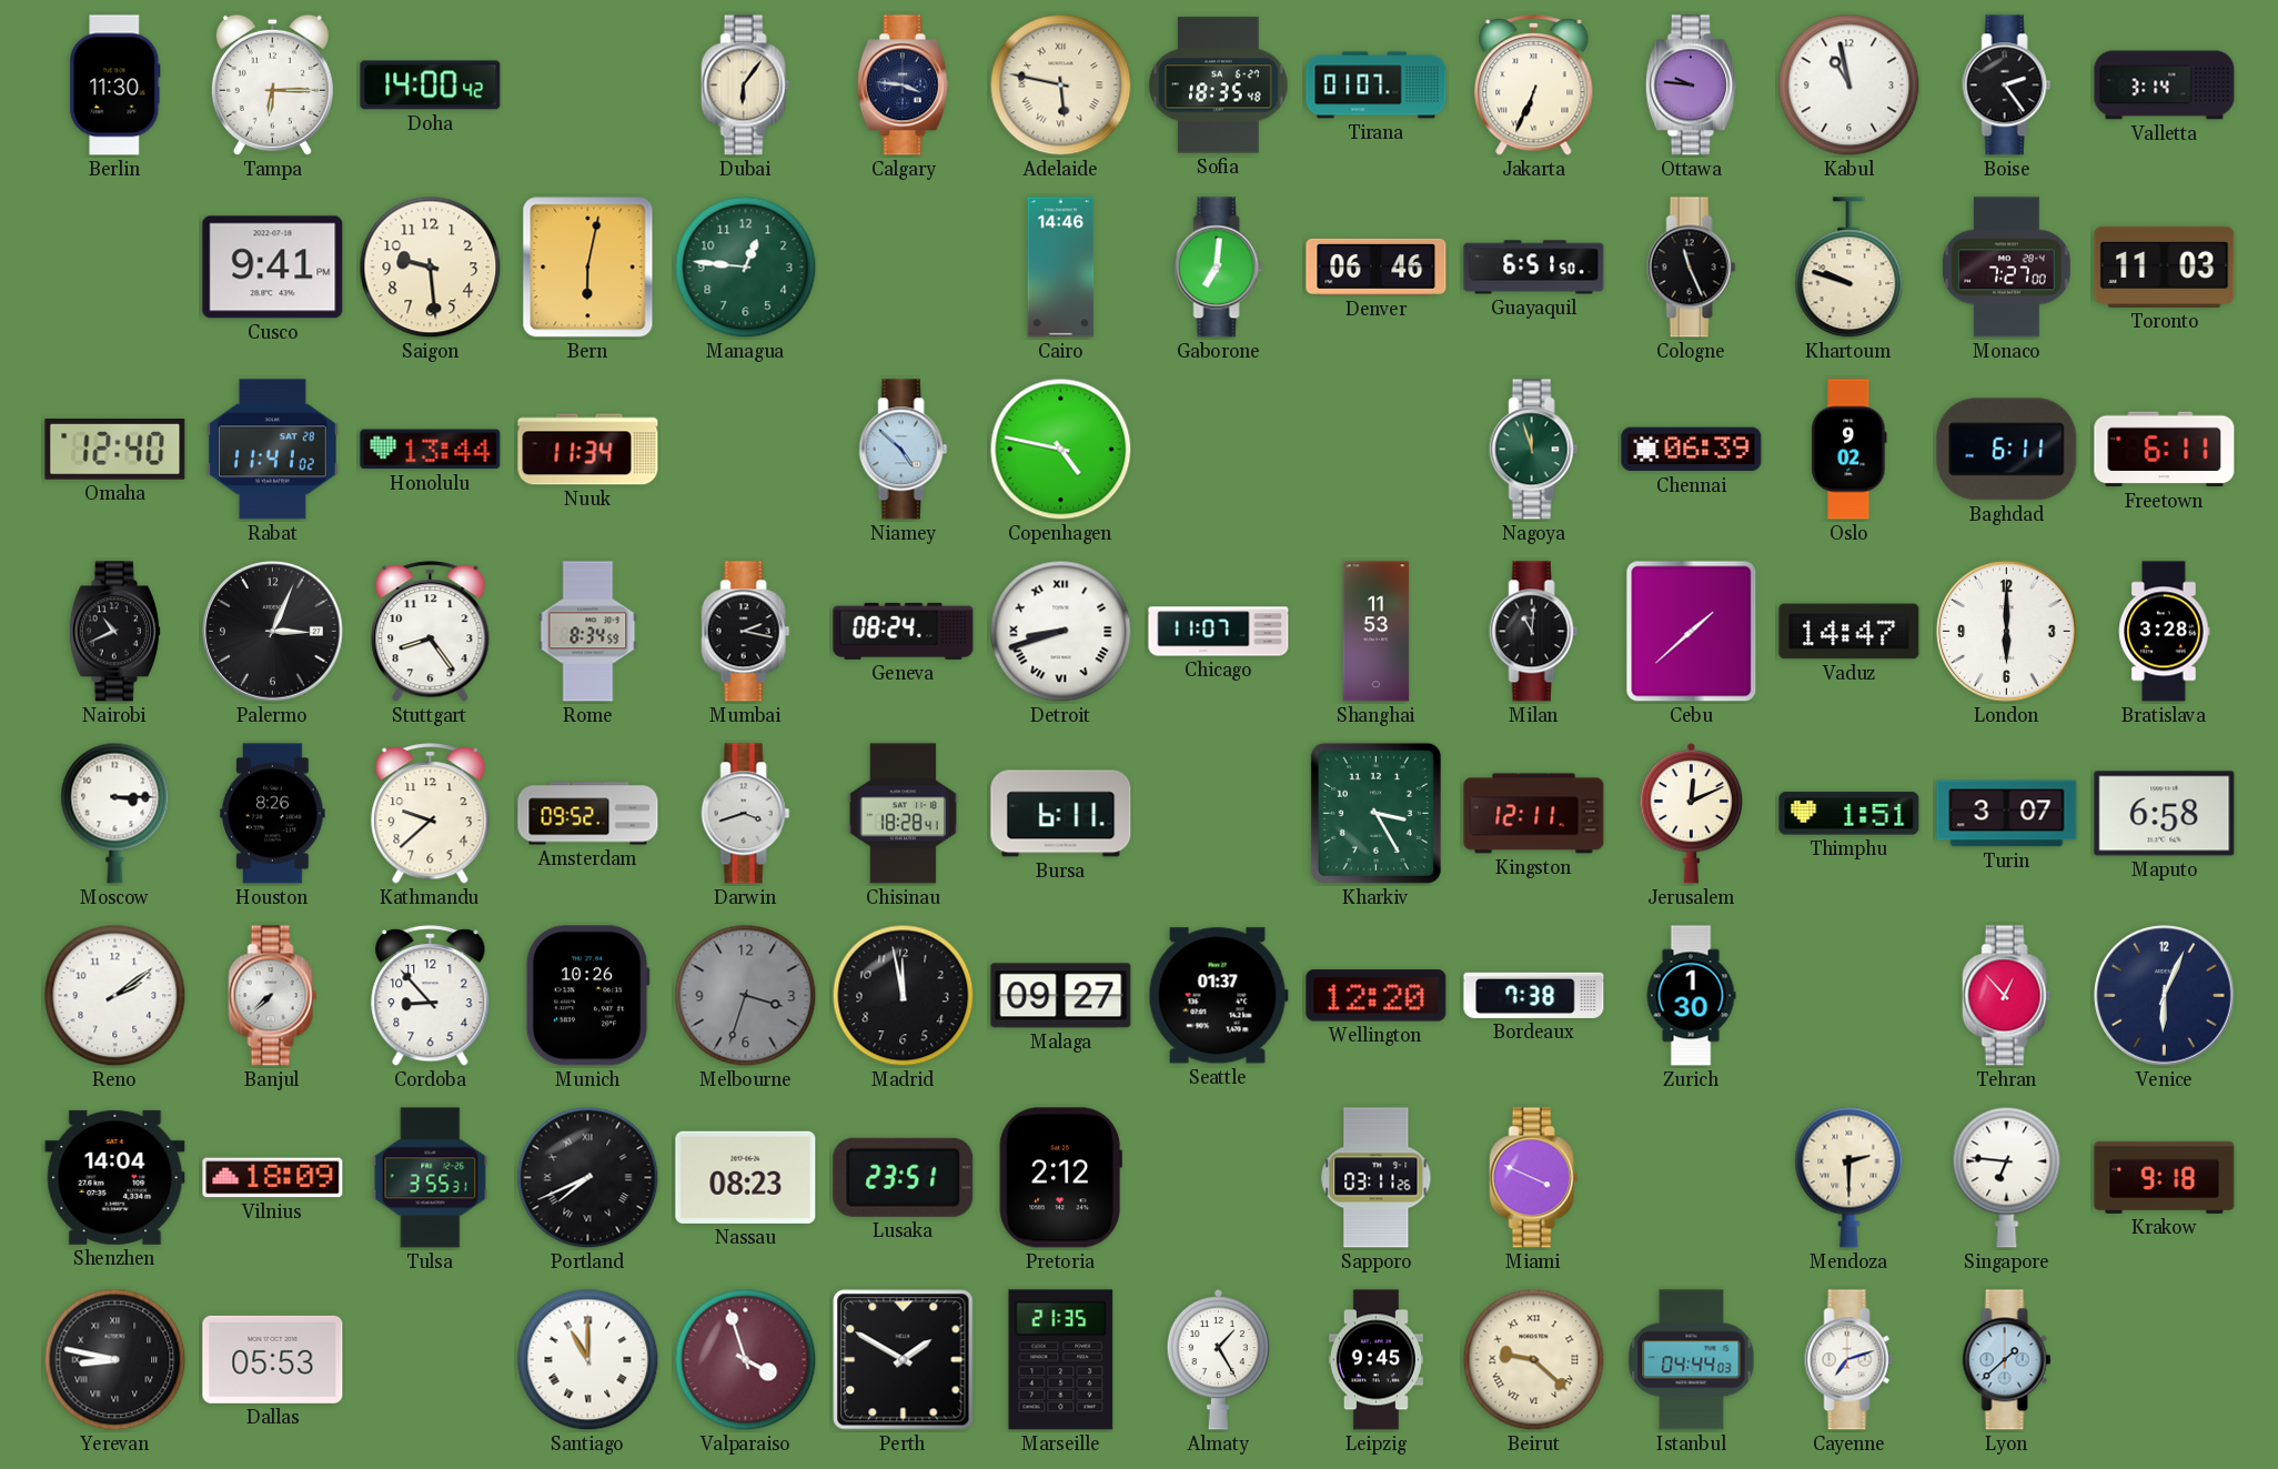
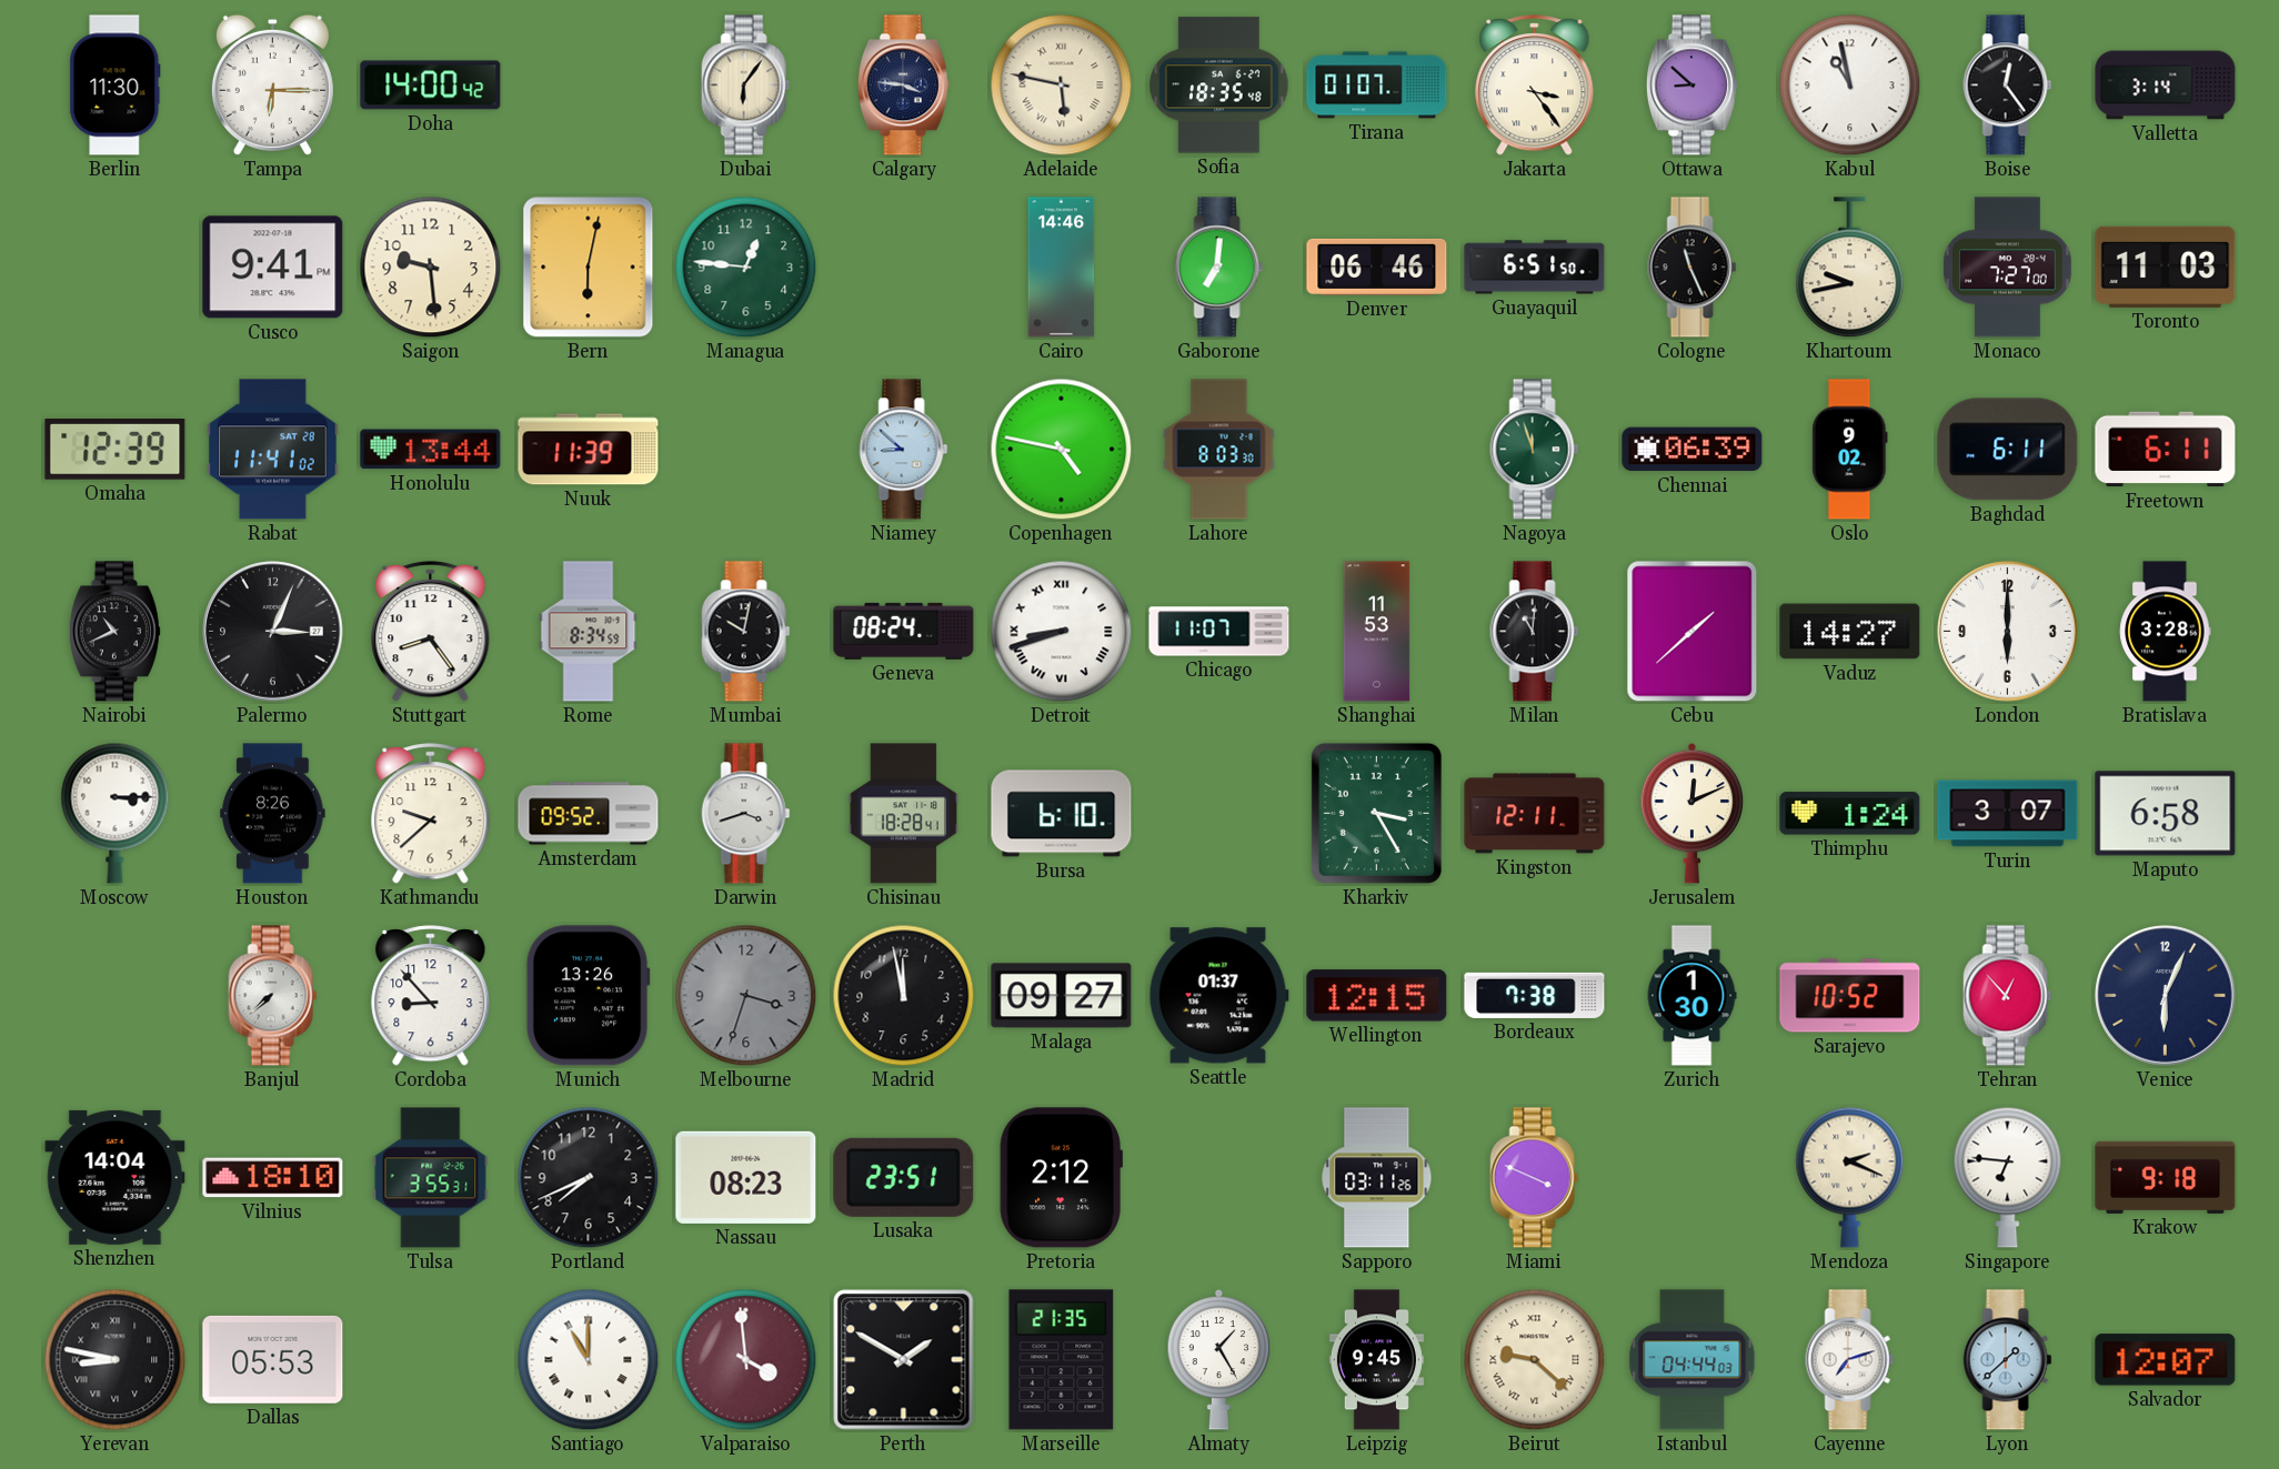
Jakarta: 6:34 -> 3:24
Ottawa: 9:46 -> 8:52
Boise: 2:24 -> 12:24
Khartoum: 9:48 -> 9:43
Omaha: 12:40 -> 12:39
Nuuk: 11:34 -> 11:39
Niamey: 4:52 -> 8:52
Lahore: none -> 8:03
Mumbai: 2:17 -> 10:02
Vaduz: 14:47 -> 14:27
Bursa: 6:11 -> 6:10
Thimphu: 1:51 -> 1:24
Reno: 2:09 -> none
Munich: 10:26 -> 13:26
Wellington: 12:20 -> 12:15
Sarajevo: none -> 10:52
Vilnius: 18:09 -> 18:10
Portland numerals: Roman -> Arabic
Mendoza: 2:30 -> 2:19
Valparaiso: 3:57 -> 3:59
Salvador: none -> 12:07
